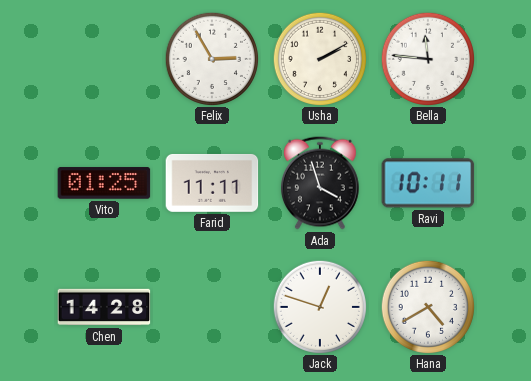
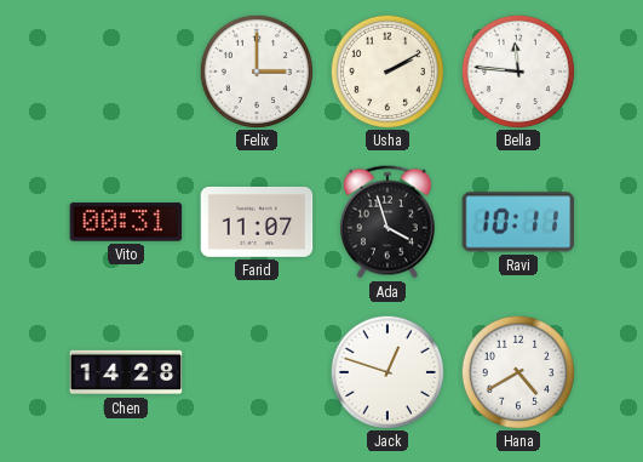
Felix: 2:55 -> 3:00
Vito: 01:25 -> 00:31
Farid: 11:11 -> 11:07
